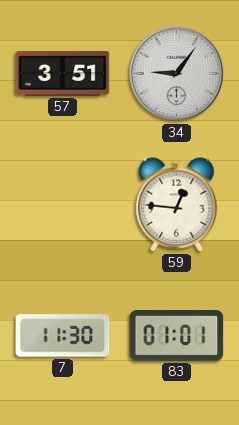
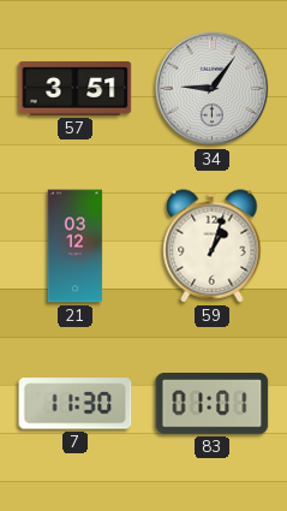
21: none -> 03:12
59: 12:46 -> 1:03
